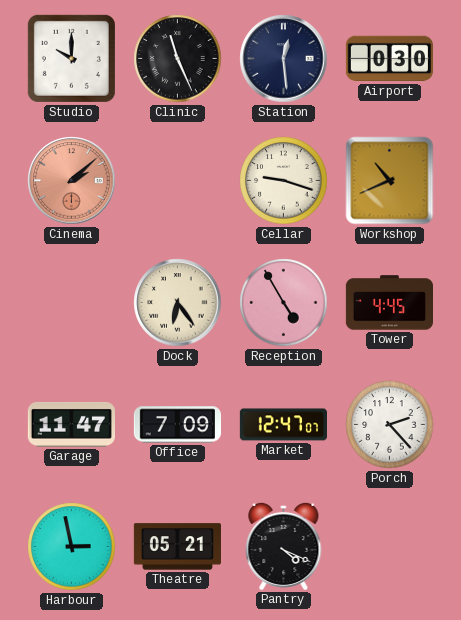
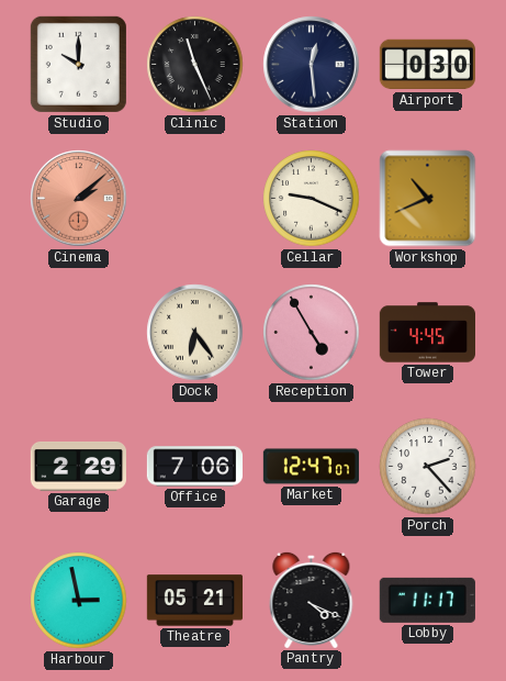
Cellar: 9:18 -> 9:19
Garage: 11:47 -> 2:29
Office: 7:09 -> 7:06
Lobby: none -> 11:17
